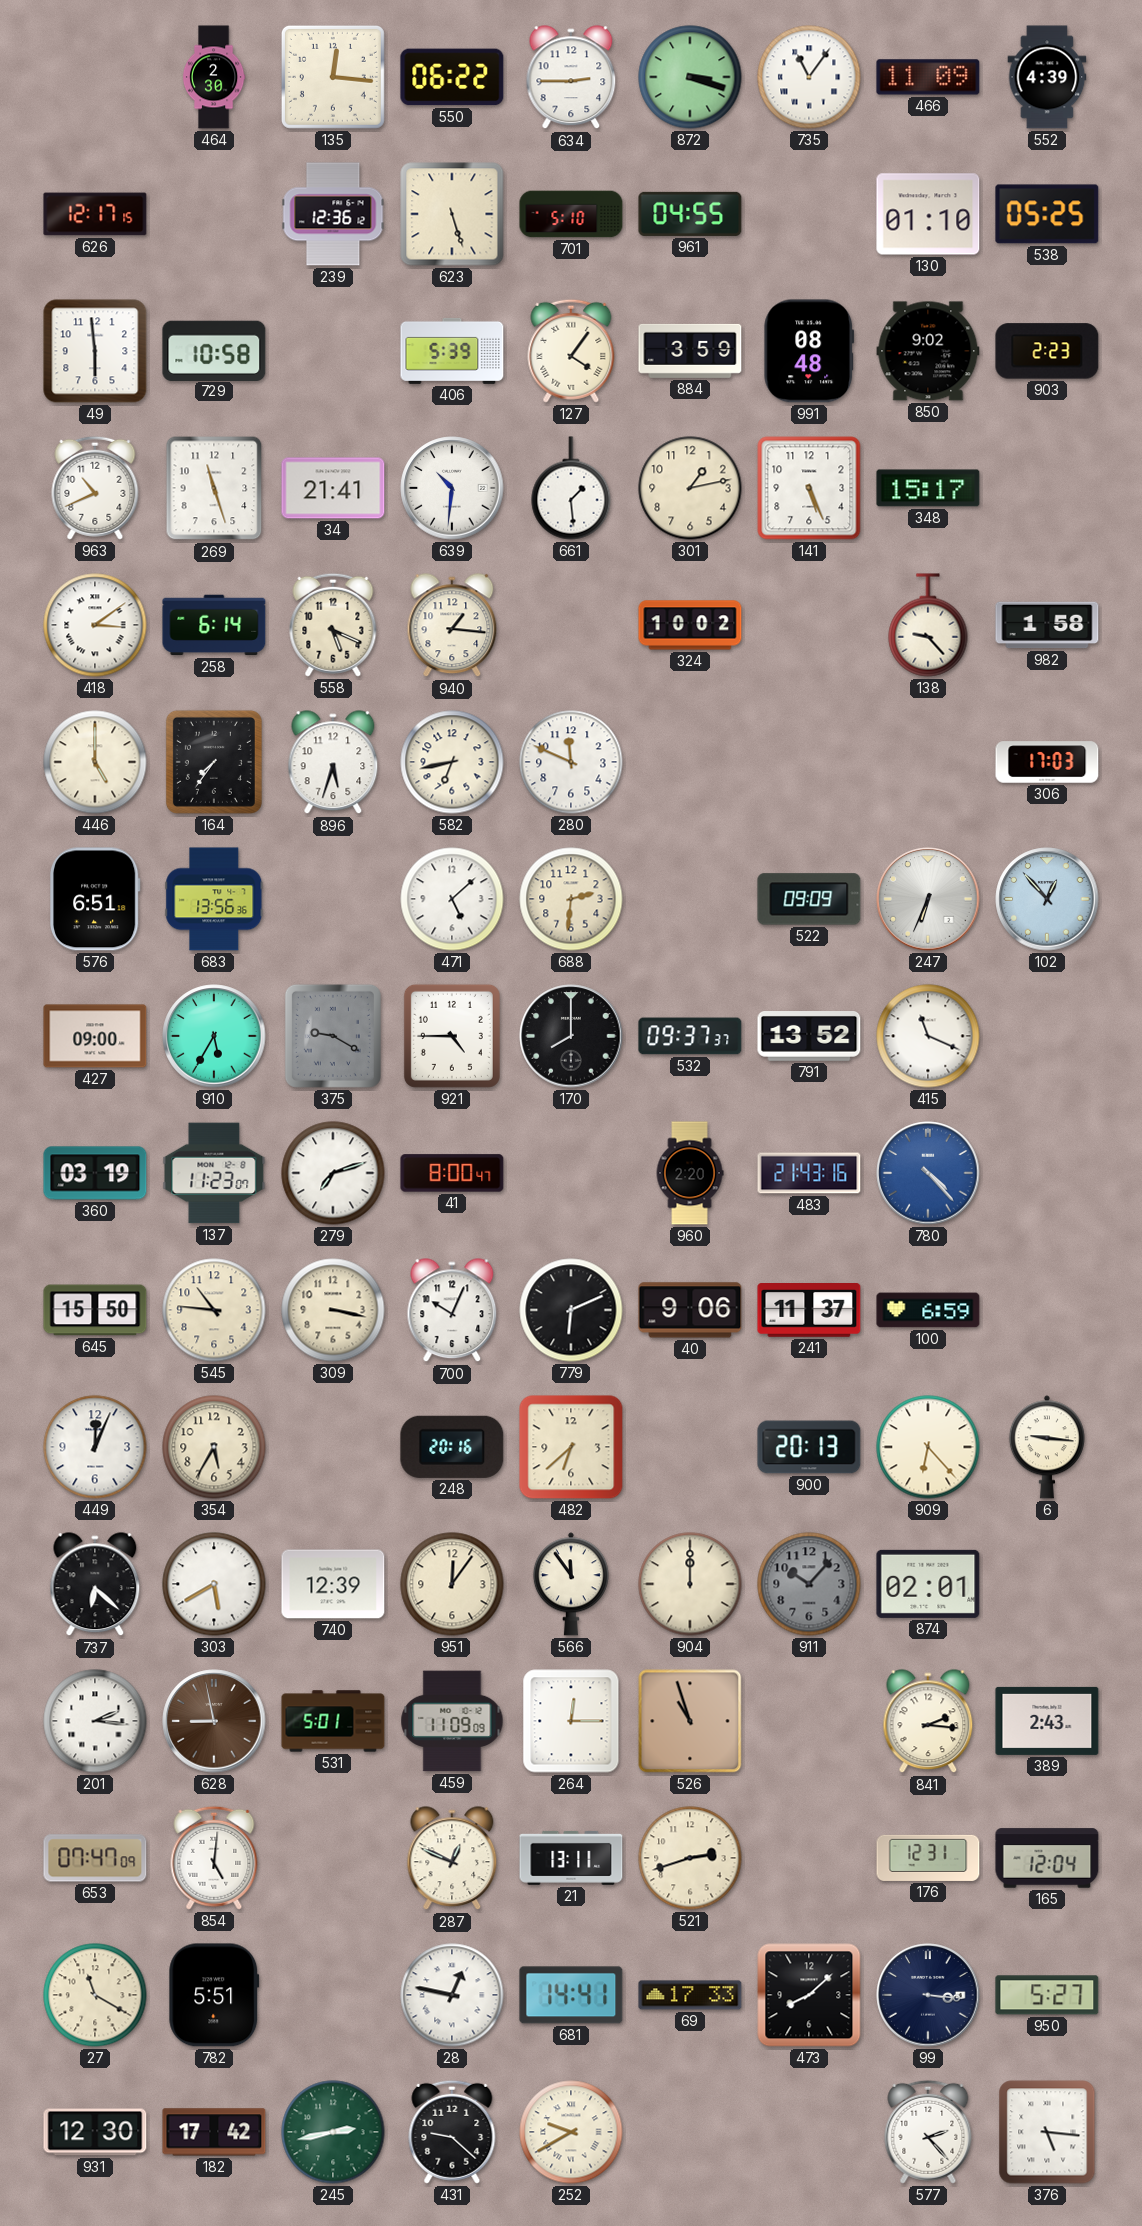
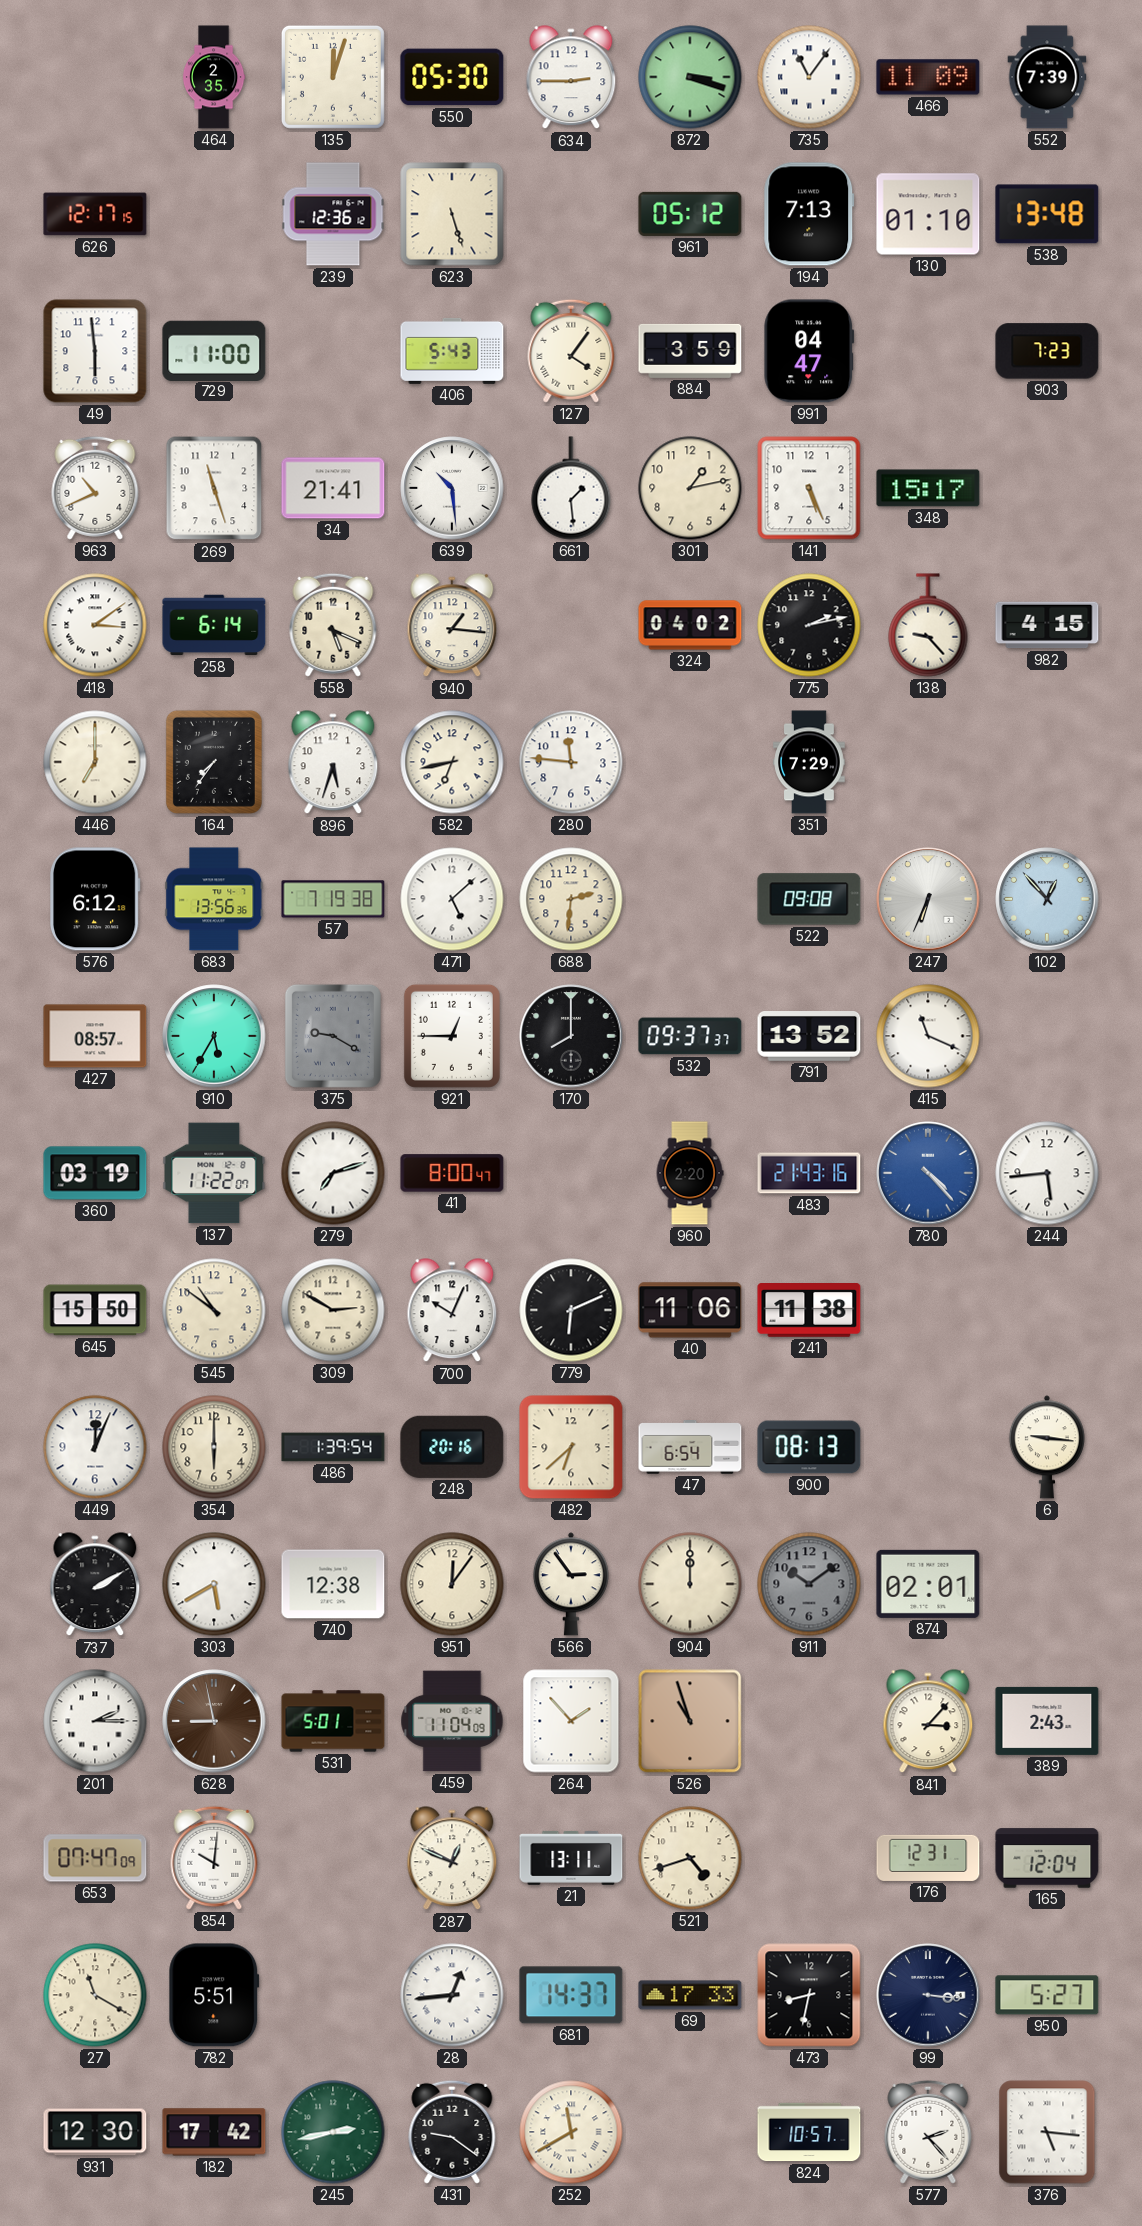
464: 2:30 -> 2:35
135: 12:16 -> 12:03
550: 06:22 -> 05:30
552: 4:39 -> 7:39
701: 5:10 -> none
961: 04:55 -> 05:12
194: none -> 7:13
538: 05:25 -> 13:48
729: 10:58 -> 11:00
406: 5:39 -> 5:43
991: 08:48 -> 04:47
850: 9:02 -> none
903: 2:23 -> 7:23
639: 10:31 -> 10:29
324: 10:02 -> 04:02
775: none -> 2:13
982: 1:58 -> 4:15
446: 5:00 -> 7:00
280: 11:49 -> 11:46
351: none -> 7:29
306: 17:03 -> none
576: 6:51 -> 6:12
57: none -> 7:19
522: 09:09 -> 09:08
427: 09:00 -> 08:57
921: 4:45 -> 12:45
137: 11:23 -> 11:22
244: none -> 5:44
545: 10:46 -> 10:51
309: 3:17 -> 2:50
40: 9:06 -> 11:06
241: 11:37 -> 11:38
100: 6:59 -> none
354: 5:35 -> 6:00
486: none -> 1:39
47: none -> 6:54
900: 20:13 -> 08:13
909: 6:23 -> none
737: 6:22 -> 2:10
740: 12:39 -> 12:38
566: 11:54 -> 2:54
911: 10:07 -> 10:09
201: 2:16 -> 2:15
459: 11:09 -> 11:04
264: 12:15 -> 1:53
841: 2:16 -> 3:07
854: 5:01 -> 10:01
521: 2:42 -> 4:42
28: 12:47 -> 12:44
681: 14:41 -> 14:37
473: 8:08 -> 8:32
431: 9:22 -> 9:21
252: 9:40 -> 11:40
824: none -> 10:57
